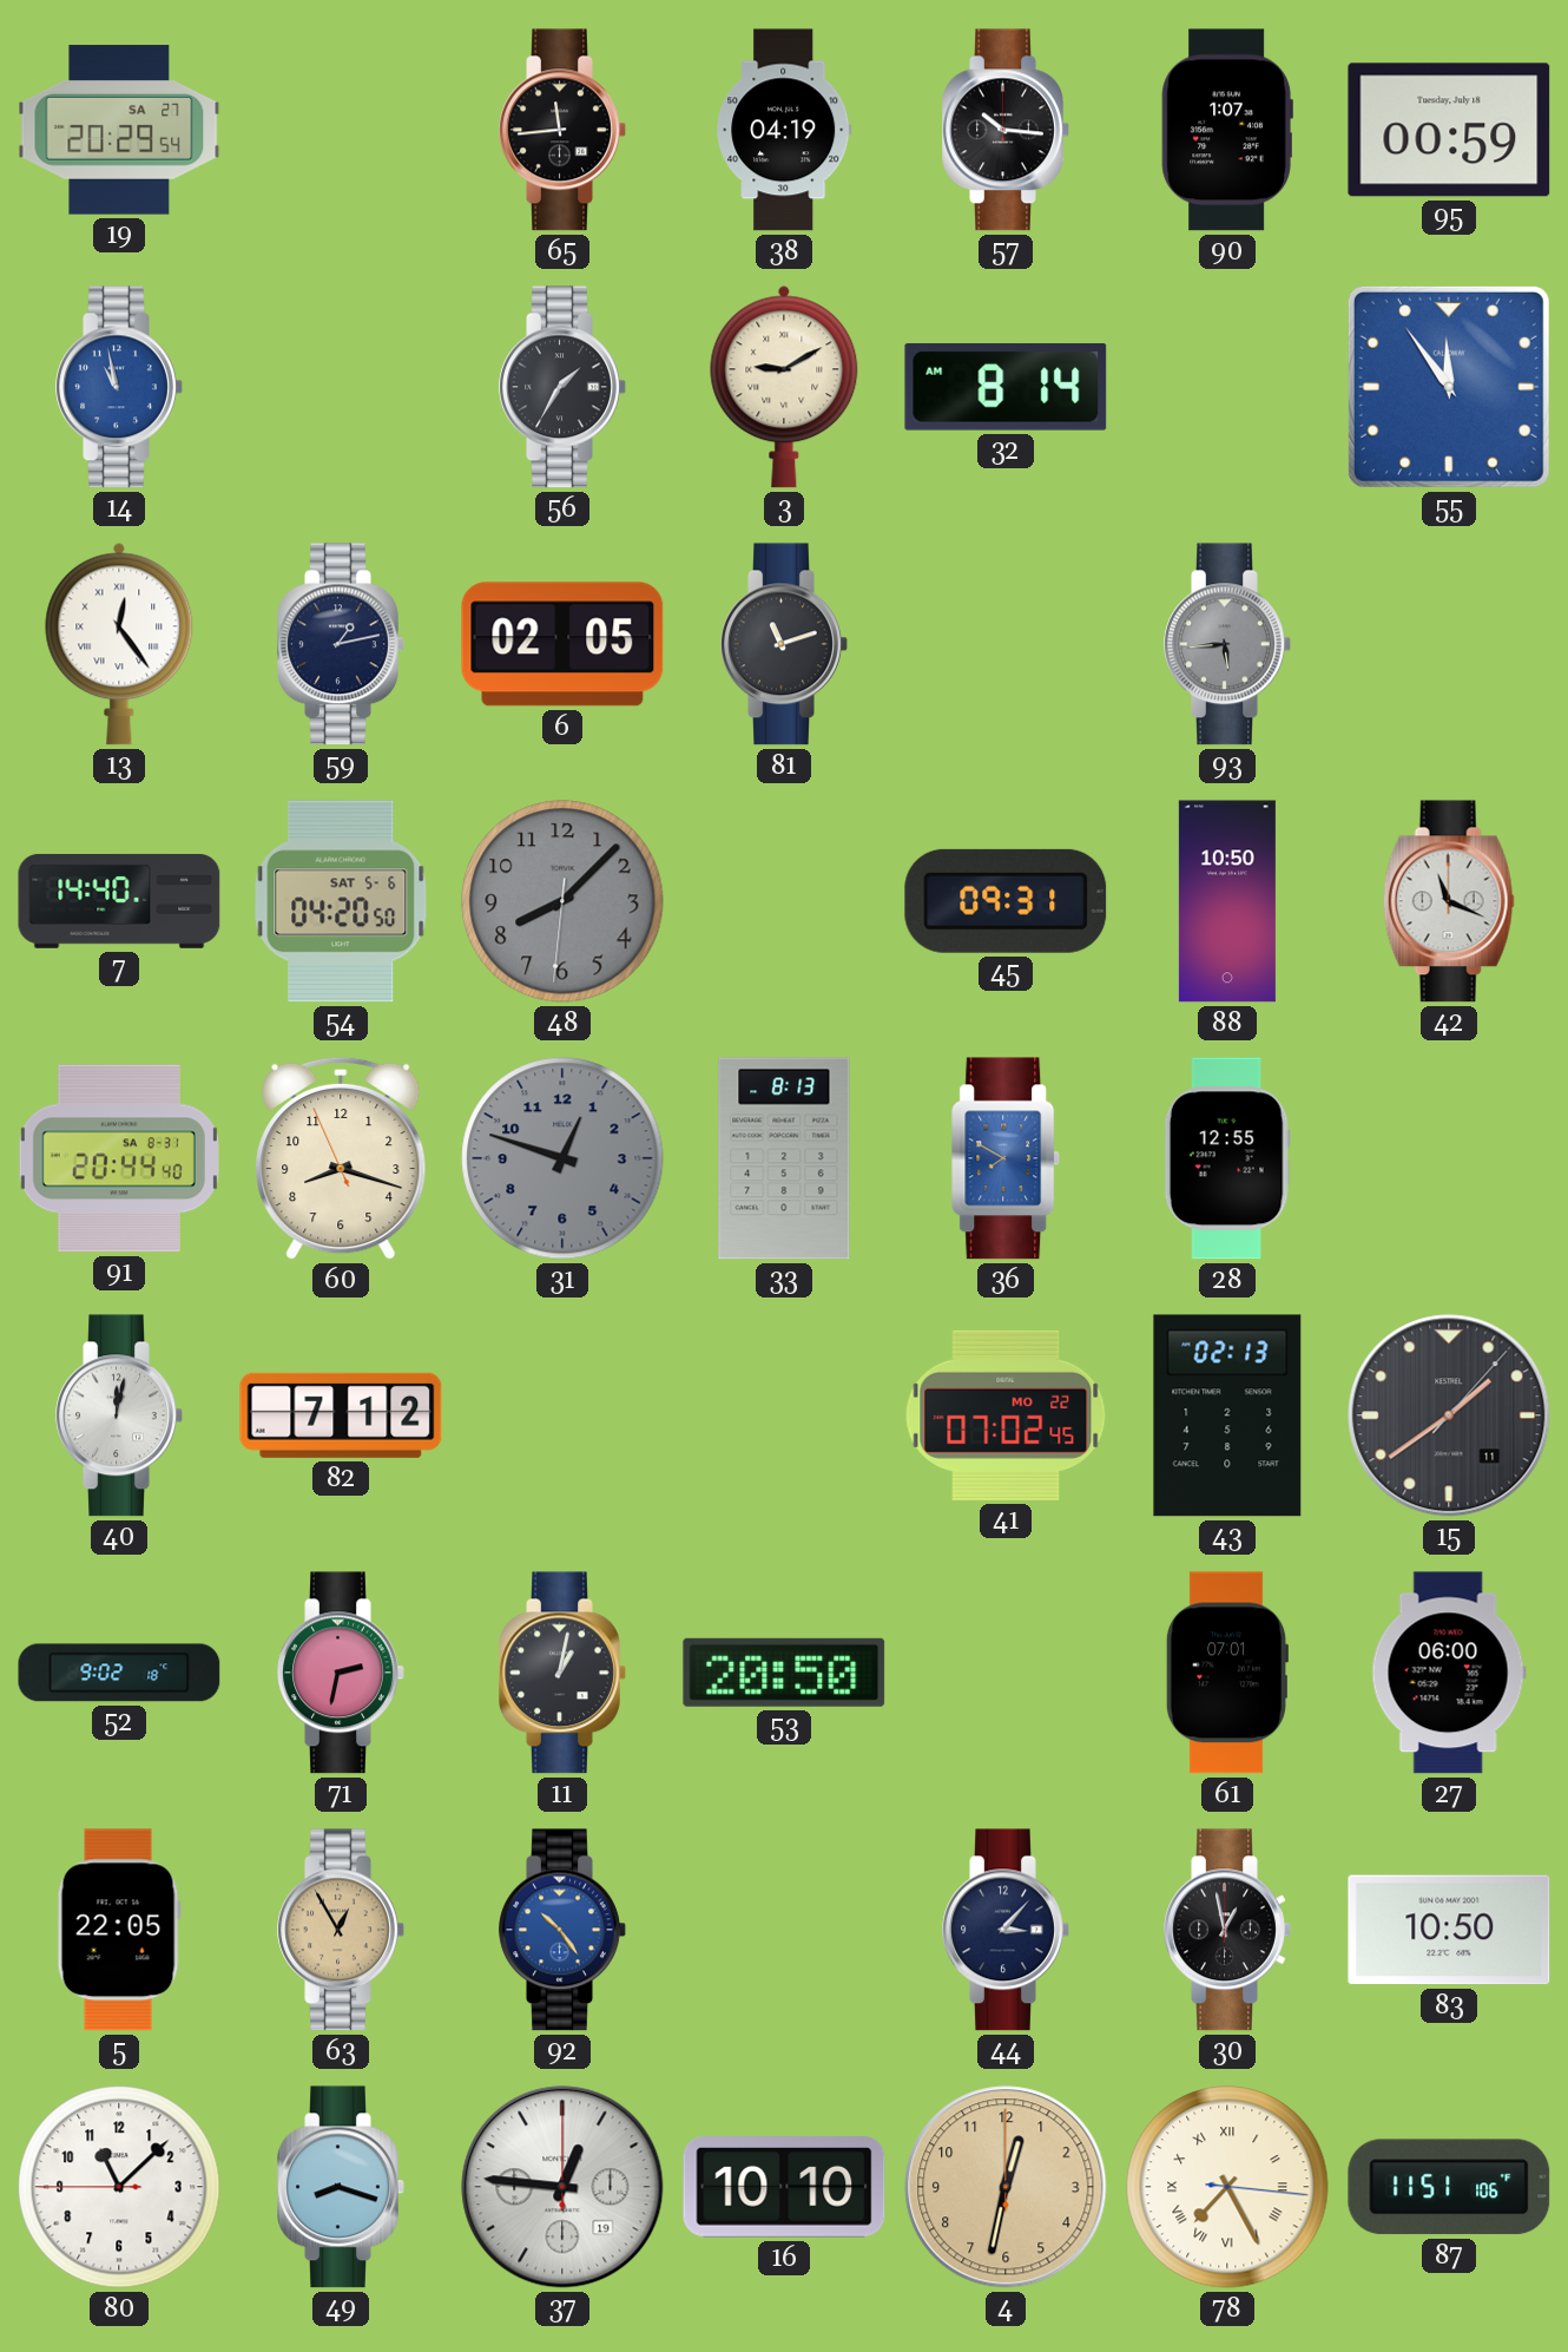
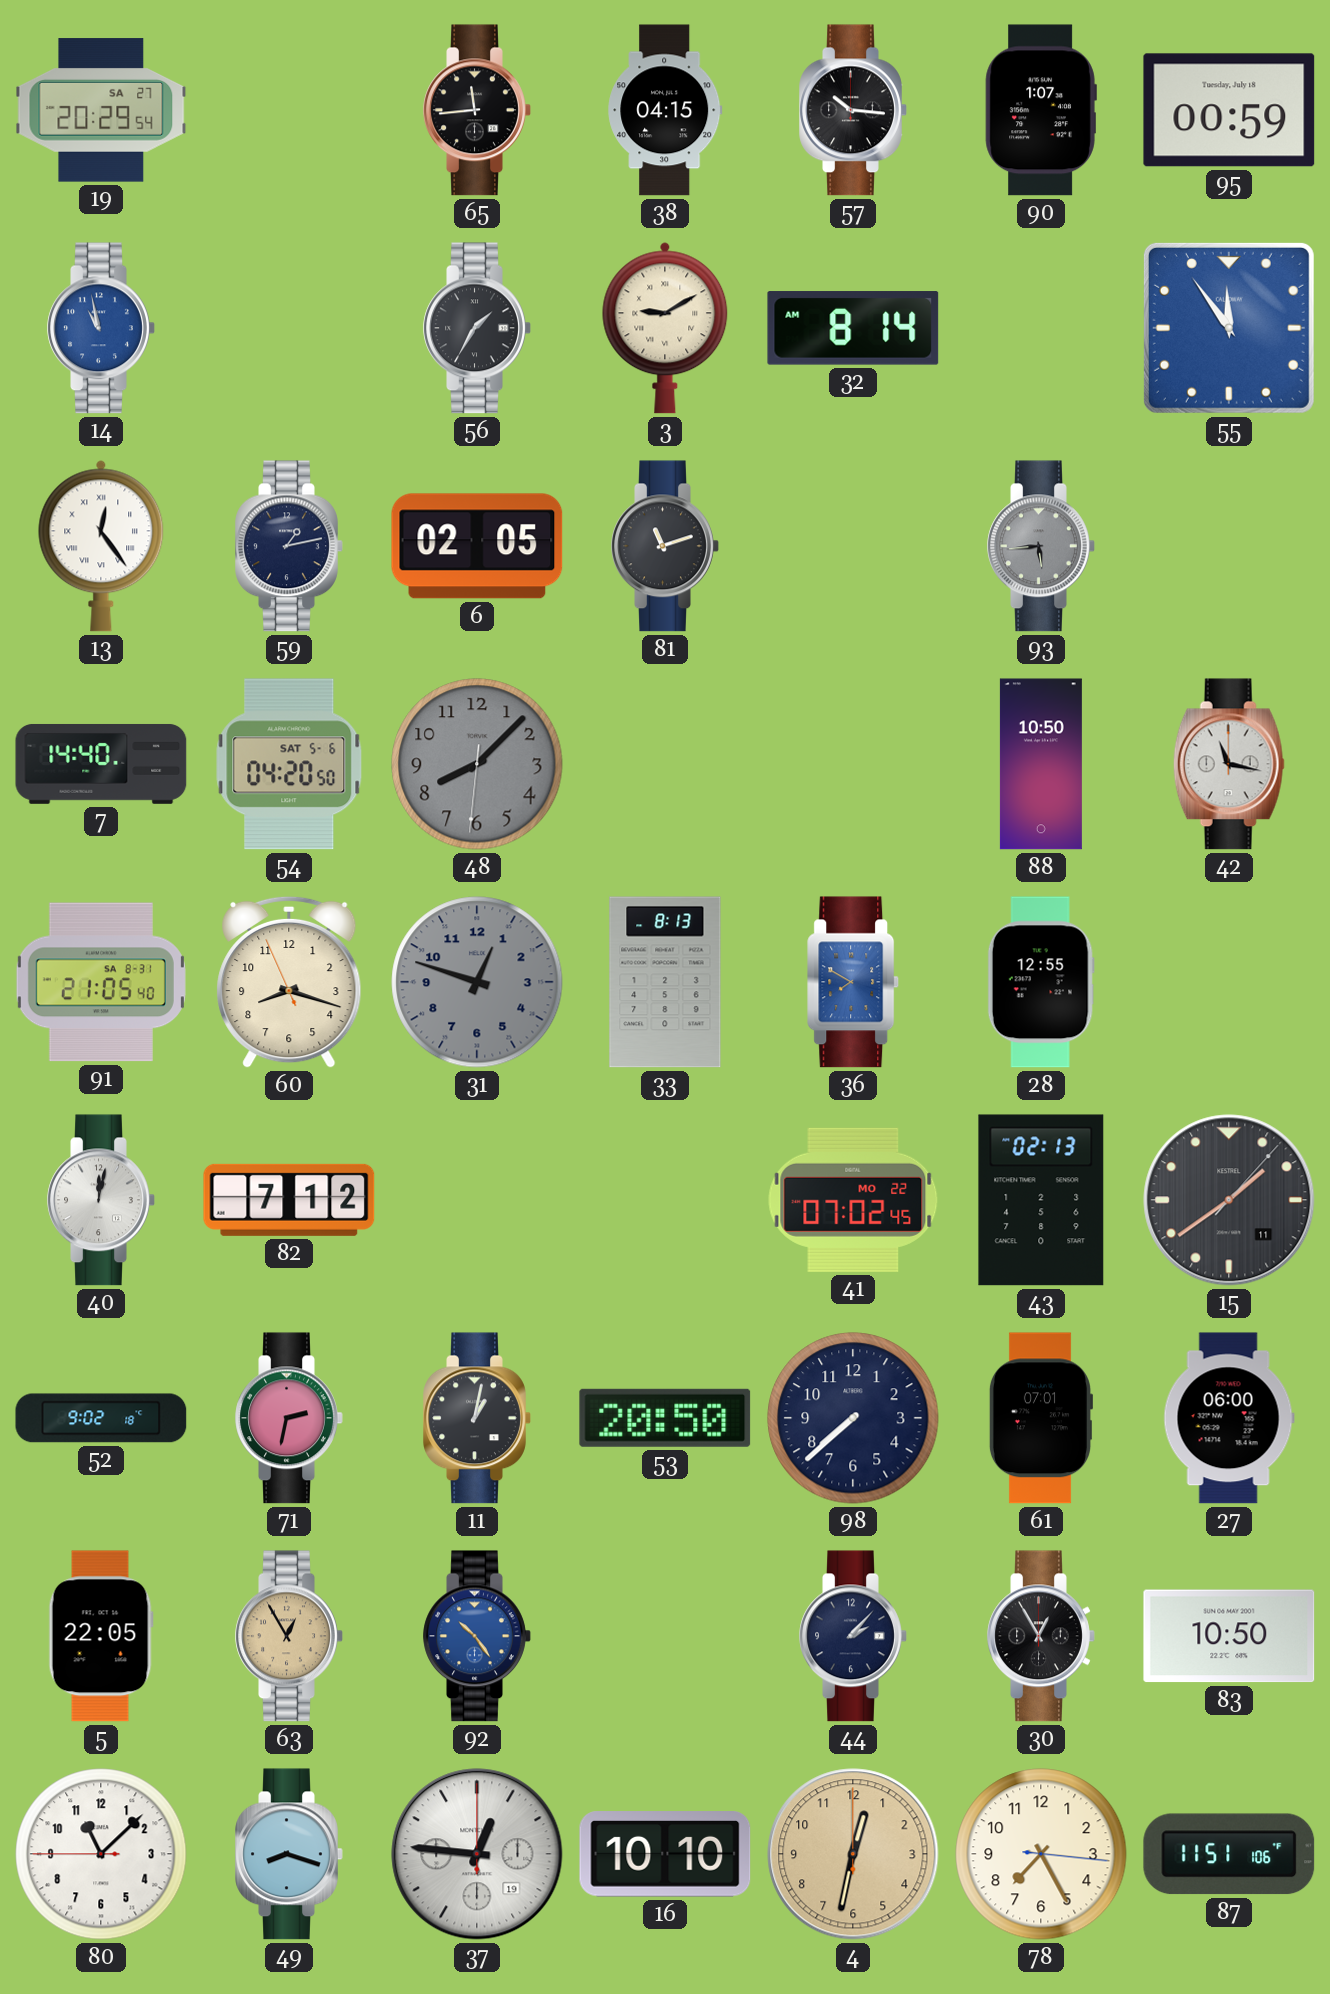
38: 04:19 -> 04:15
45: 09:31 -> none
42: 11:19 -> 11:17
91: 20:44 -> 21:05
98: none -> 7:38
44: 3:07 -> 2:07
30: 12:58 -> 12:55
78 numerals: Roman -> Arabic
